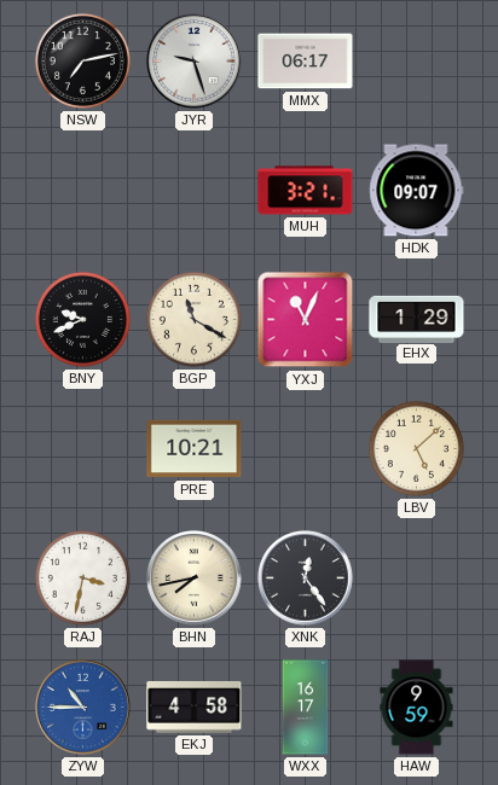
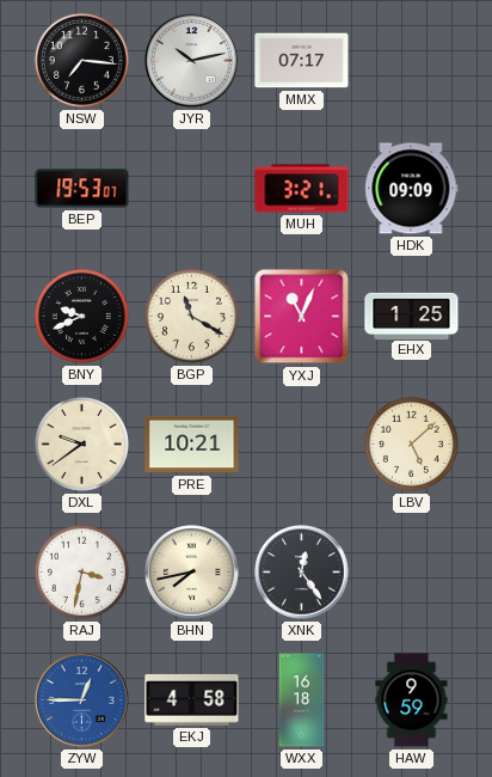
NSW: 7:13 -> 7:16
JYR: 9:27 -> 10:13
MMX: 06:17 -> 07:17
BEP: none -> 19:53
HDK: 09:07 -> 09:09
EHX: 1:29 -> 1:25
DXL: none -> 9:39
ZYW: 10:45 -> 12:45
WXX: 16:17 -> 16:18
